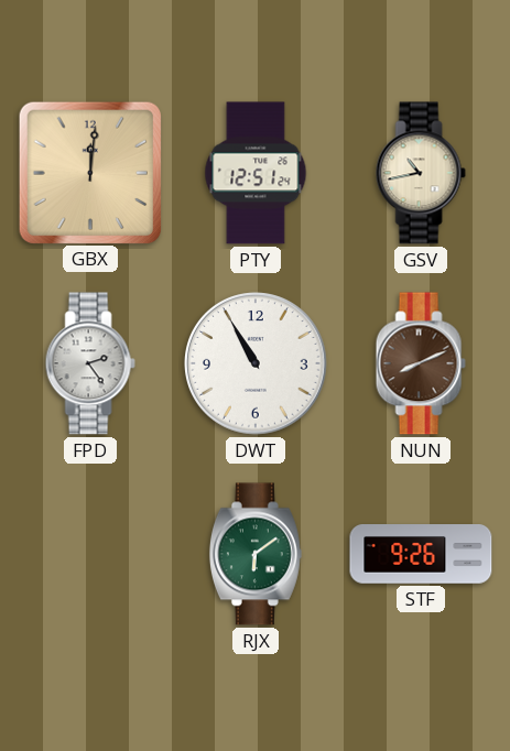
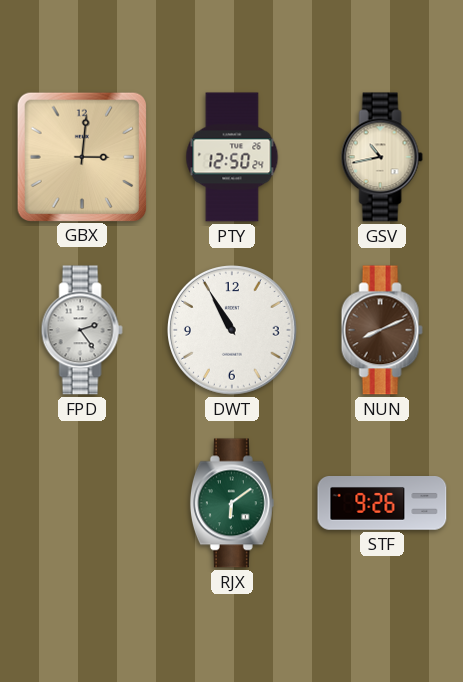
GBX: 12:01 -> 3:01
PTY: 12:51 -> 12:50
